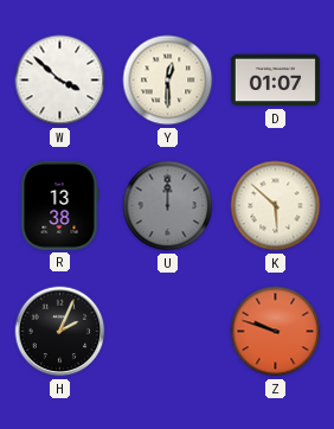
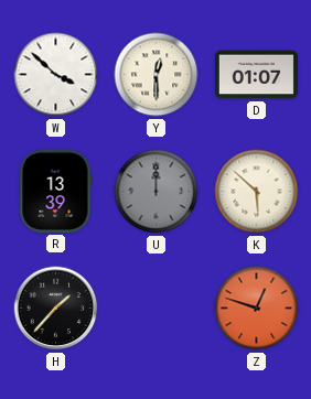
R: 13:38 -> 13:39
H: 2:04 -> 1:37
Z: 9:48 -> 12:48
